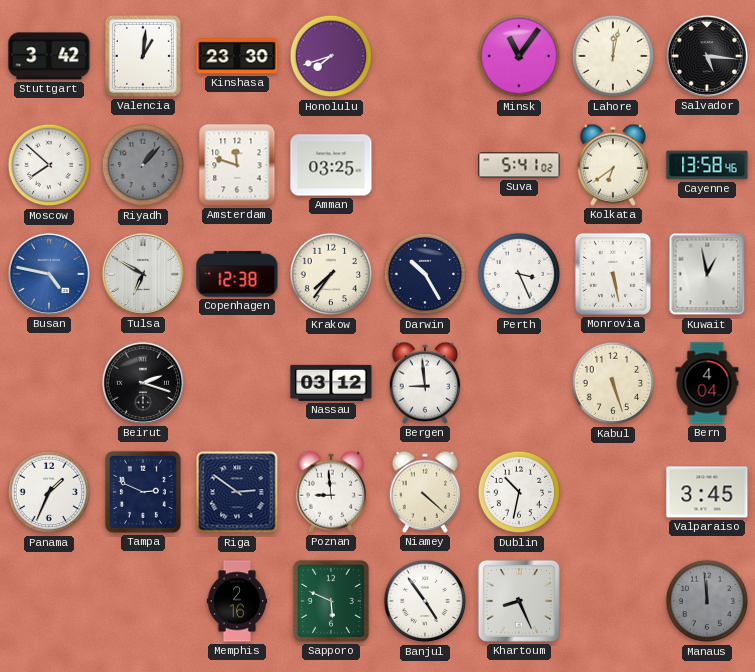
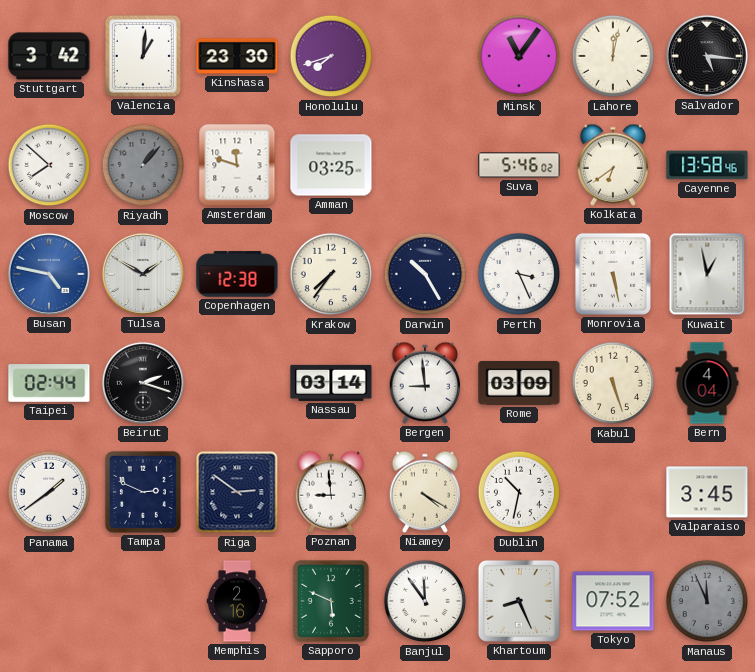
Suva: 5:41 -> 5:46
Tulsa: 6:50 -> 1:50
Taipei: none -> 02:44
Nassau: 03:12 -> 03:14
Rome: none -> 03:09
Panama: 1:34 -> 1:39
Niamey: 4:22 -> 4:20
Banjul: 4:54 -> 11:54
Tokyo: none -> 07:52
Manaus: 11:59 -> 11:56
